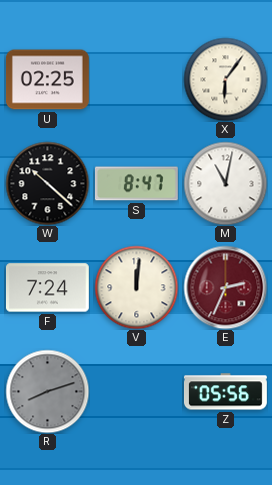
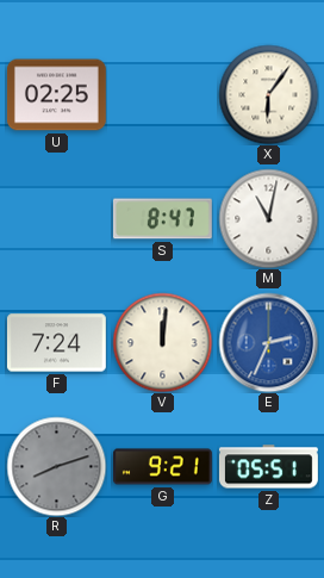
W: 10:22 -> none
E dial: burgundy -> blue
G: none -> 9:21
Z: 05:56 -> 05:51
